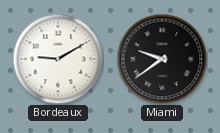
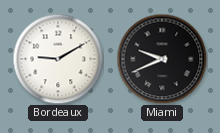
Miami: 9:39 -> 9:41
